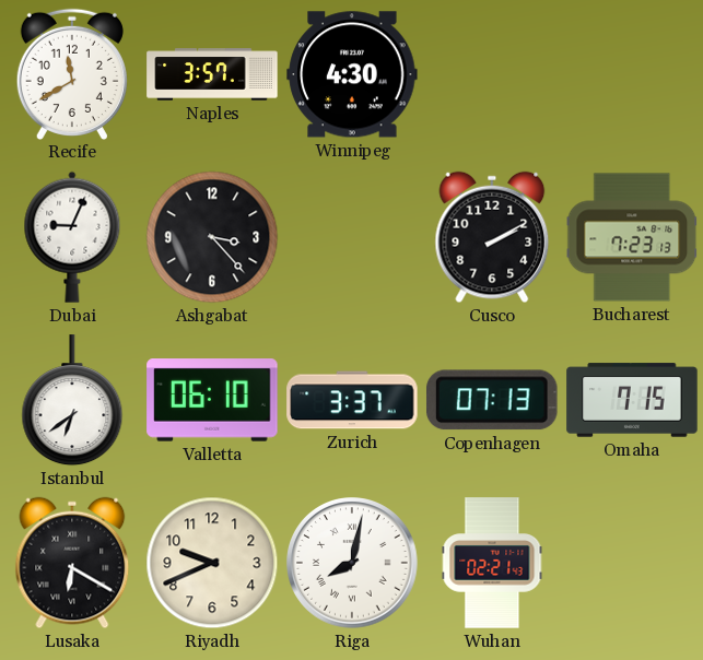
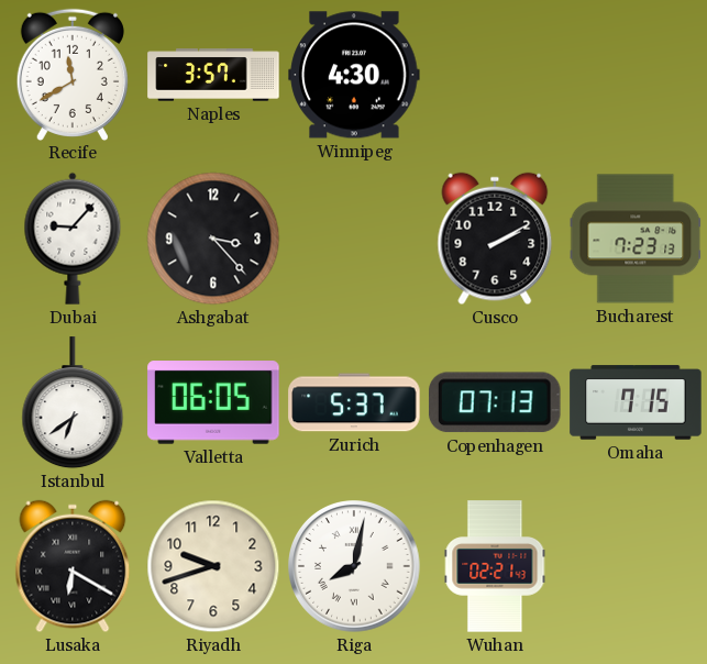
Dubai: 9:04 -> 9:07
Valletta: 06:10 -> 06:05
Zurich: 3:37 -> 5:37
Riyadh: 9:41 -> 9:42
